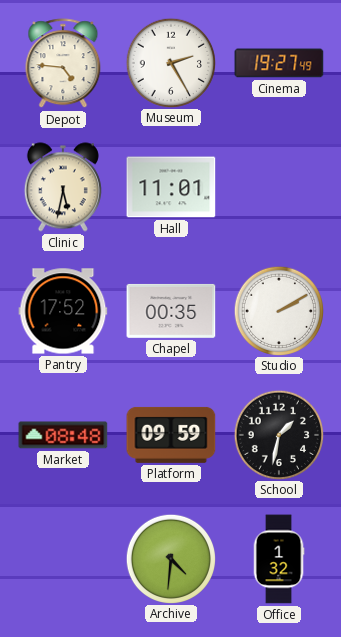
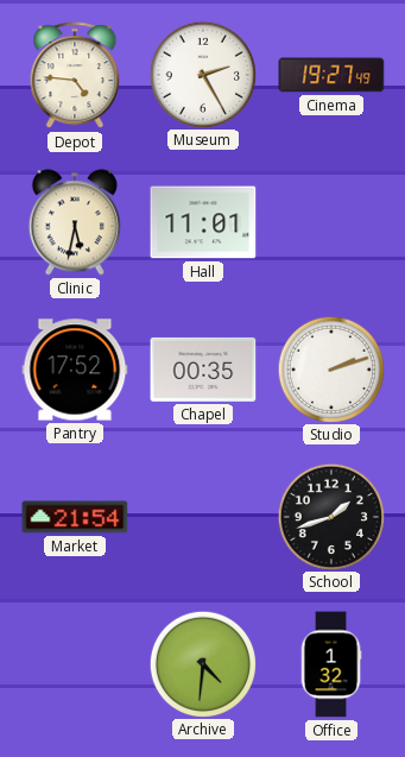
Studio: 2:10 -> 2:12
Market: 08:48 -> 21:54
Platform: 09:59 -> none
School: 1:32 -> 1:42
